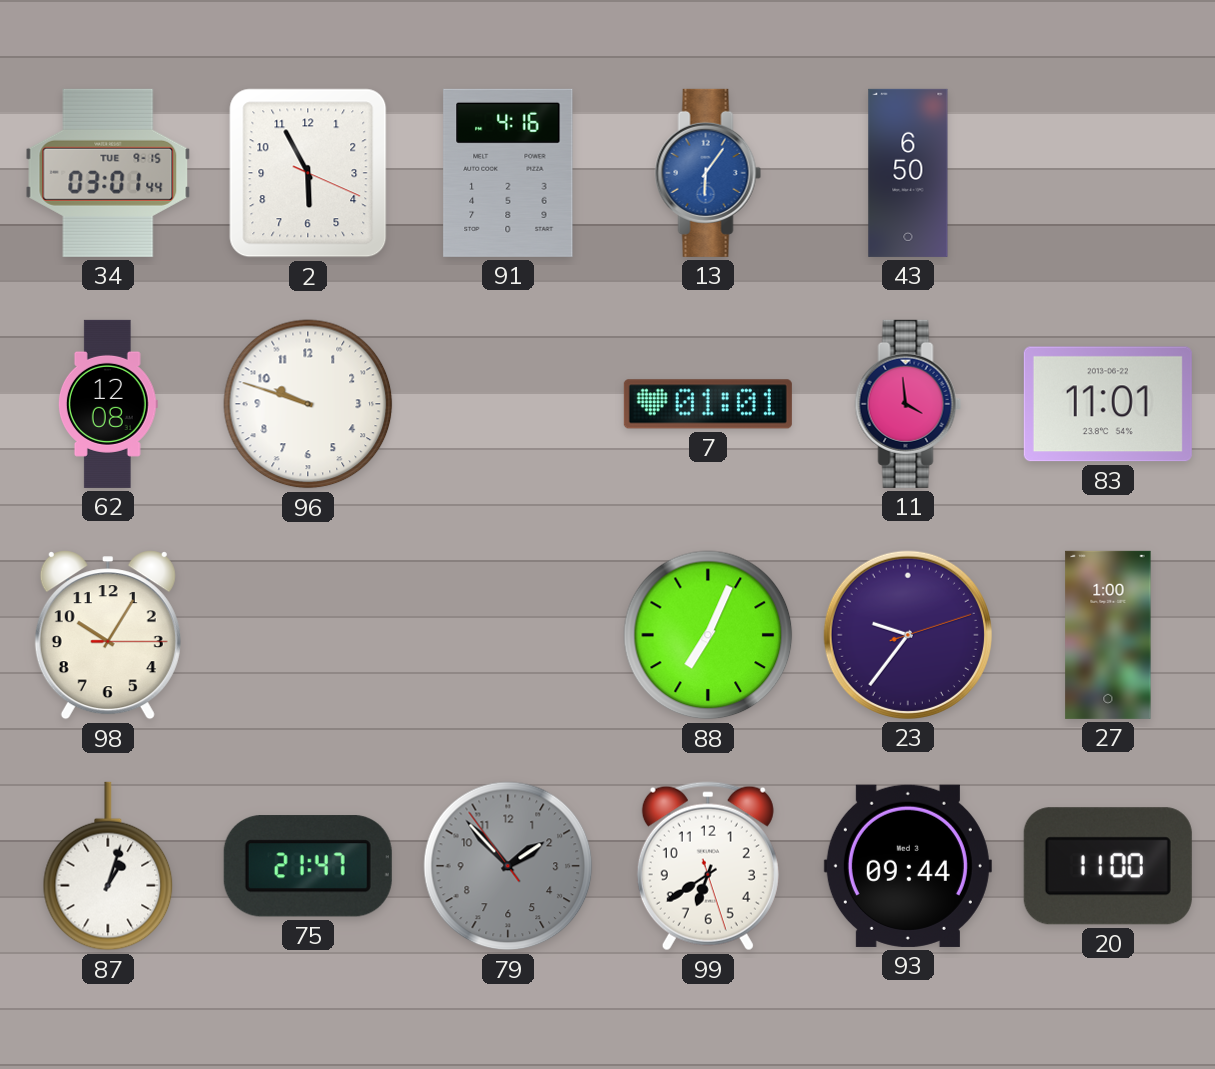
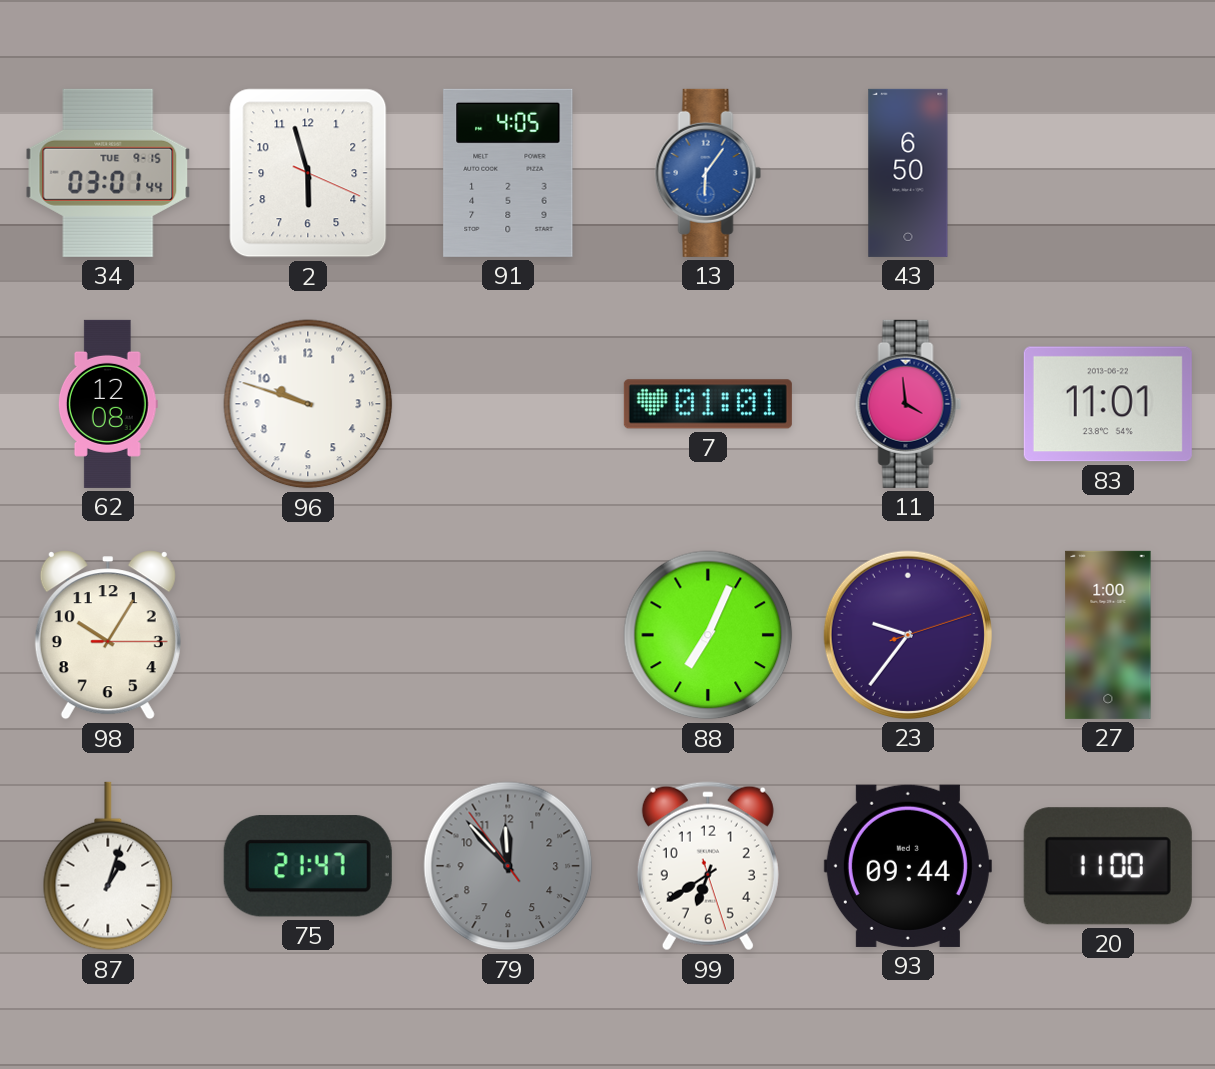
2: 5:55 -> 5:57
91: 4:16 -> 4:05
79: 1:52 -> 11:52
